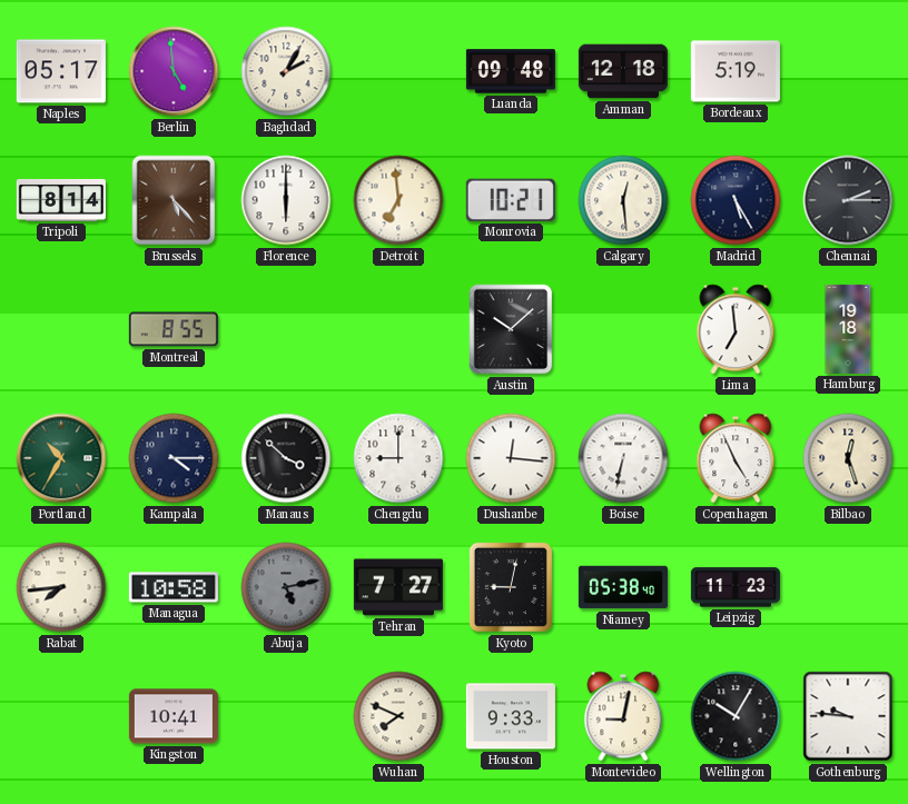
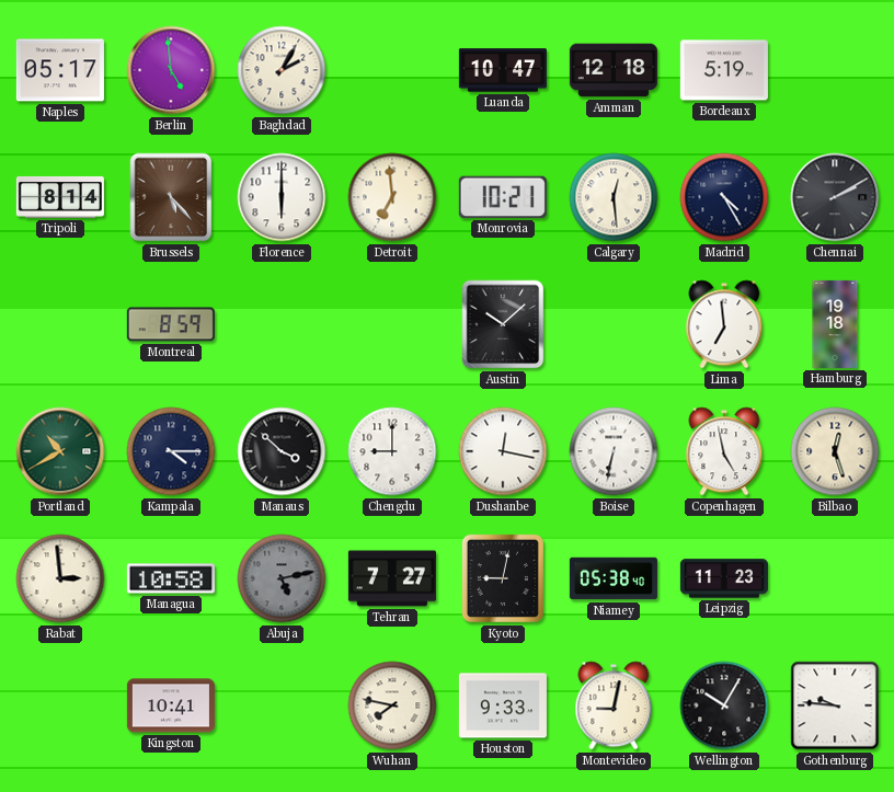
Luanda: 09:48 -> 10:47
Madrid: 5:25 -> 4:25
Chennai: 2:15 -> 2:10
Montreal: 8:55 -> 8:59
Portland: 10:35 -> 10:40
Dushanbe: 12:16 -> 12:17
Copenhagen: 4:56 -> 4:58
Rabat: 7:44 -> 2:59
Wuhan: 7:49 -> 7:47
